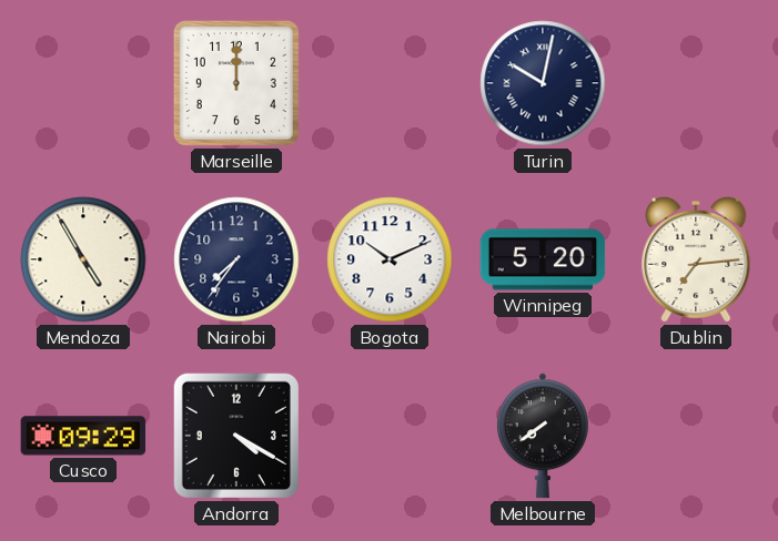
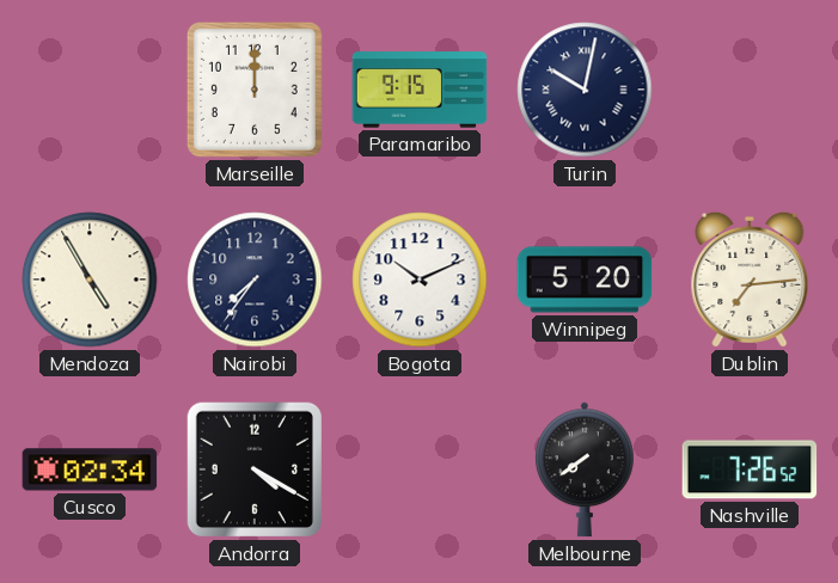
Paramaribo: none -> 9:15
Cusco: 09:29 -> 02:34
Nashville: none -> 7:26
